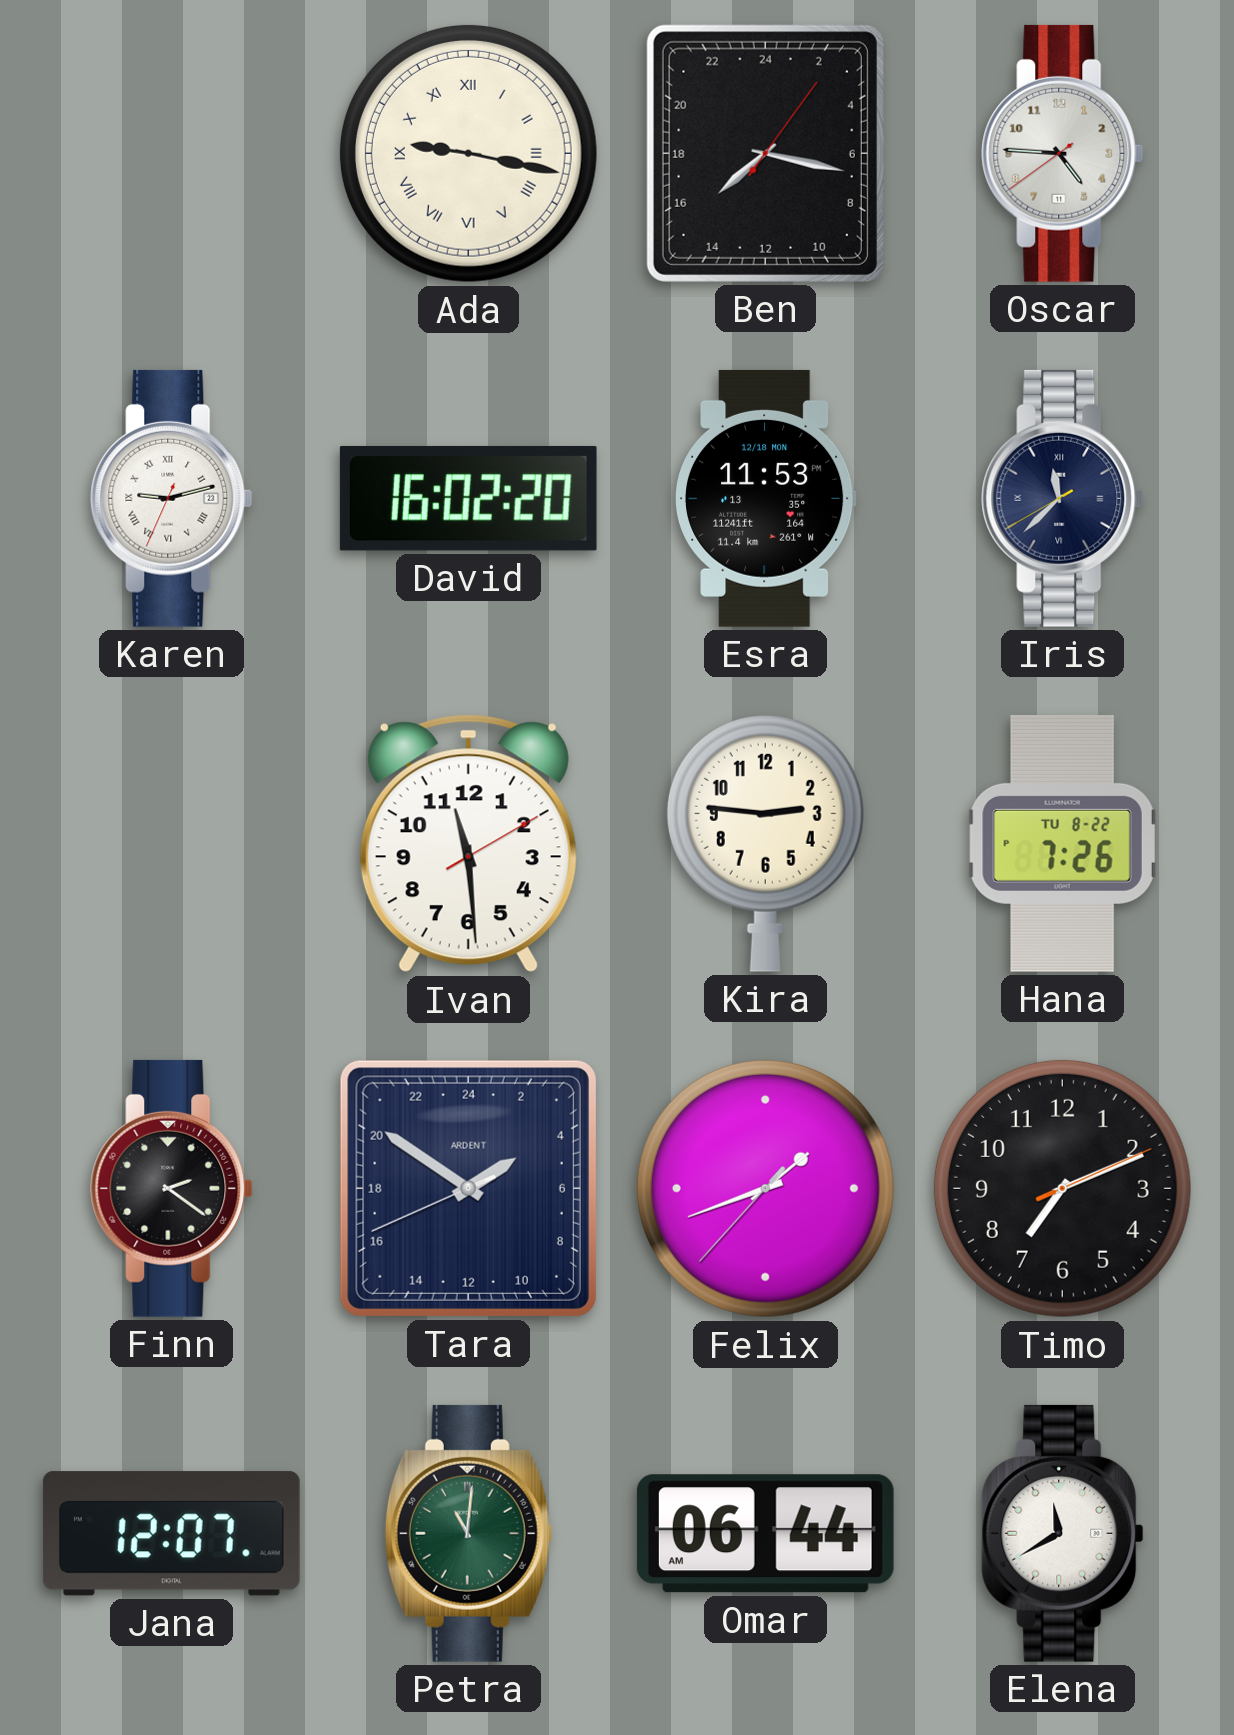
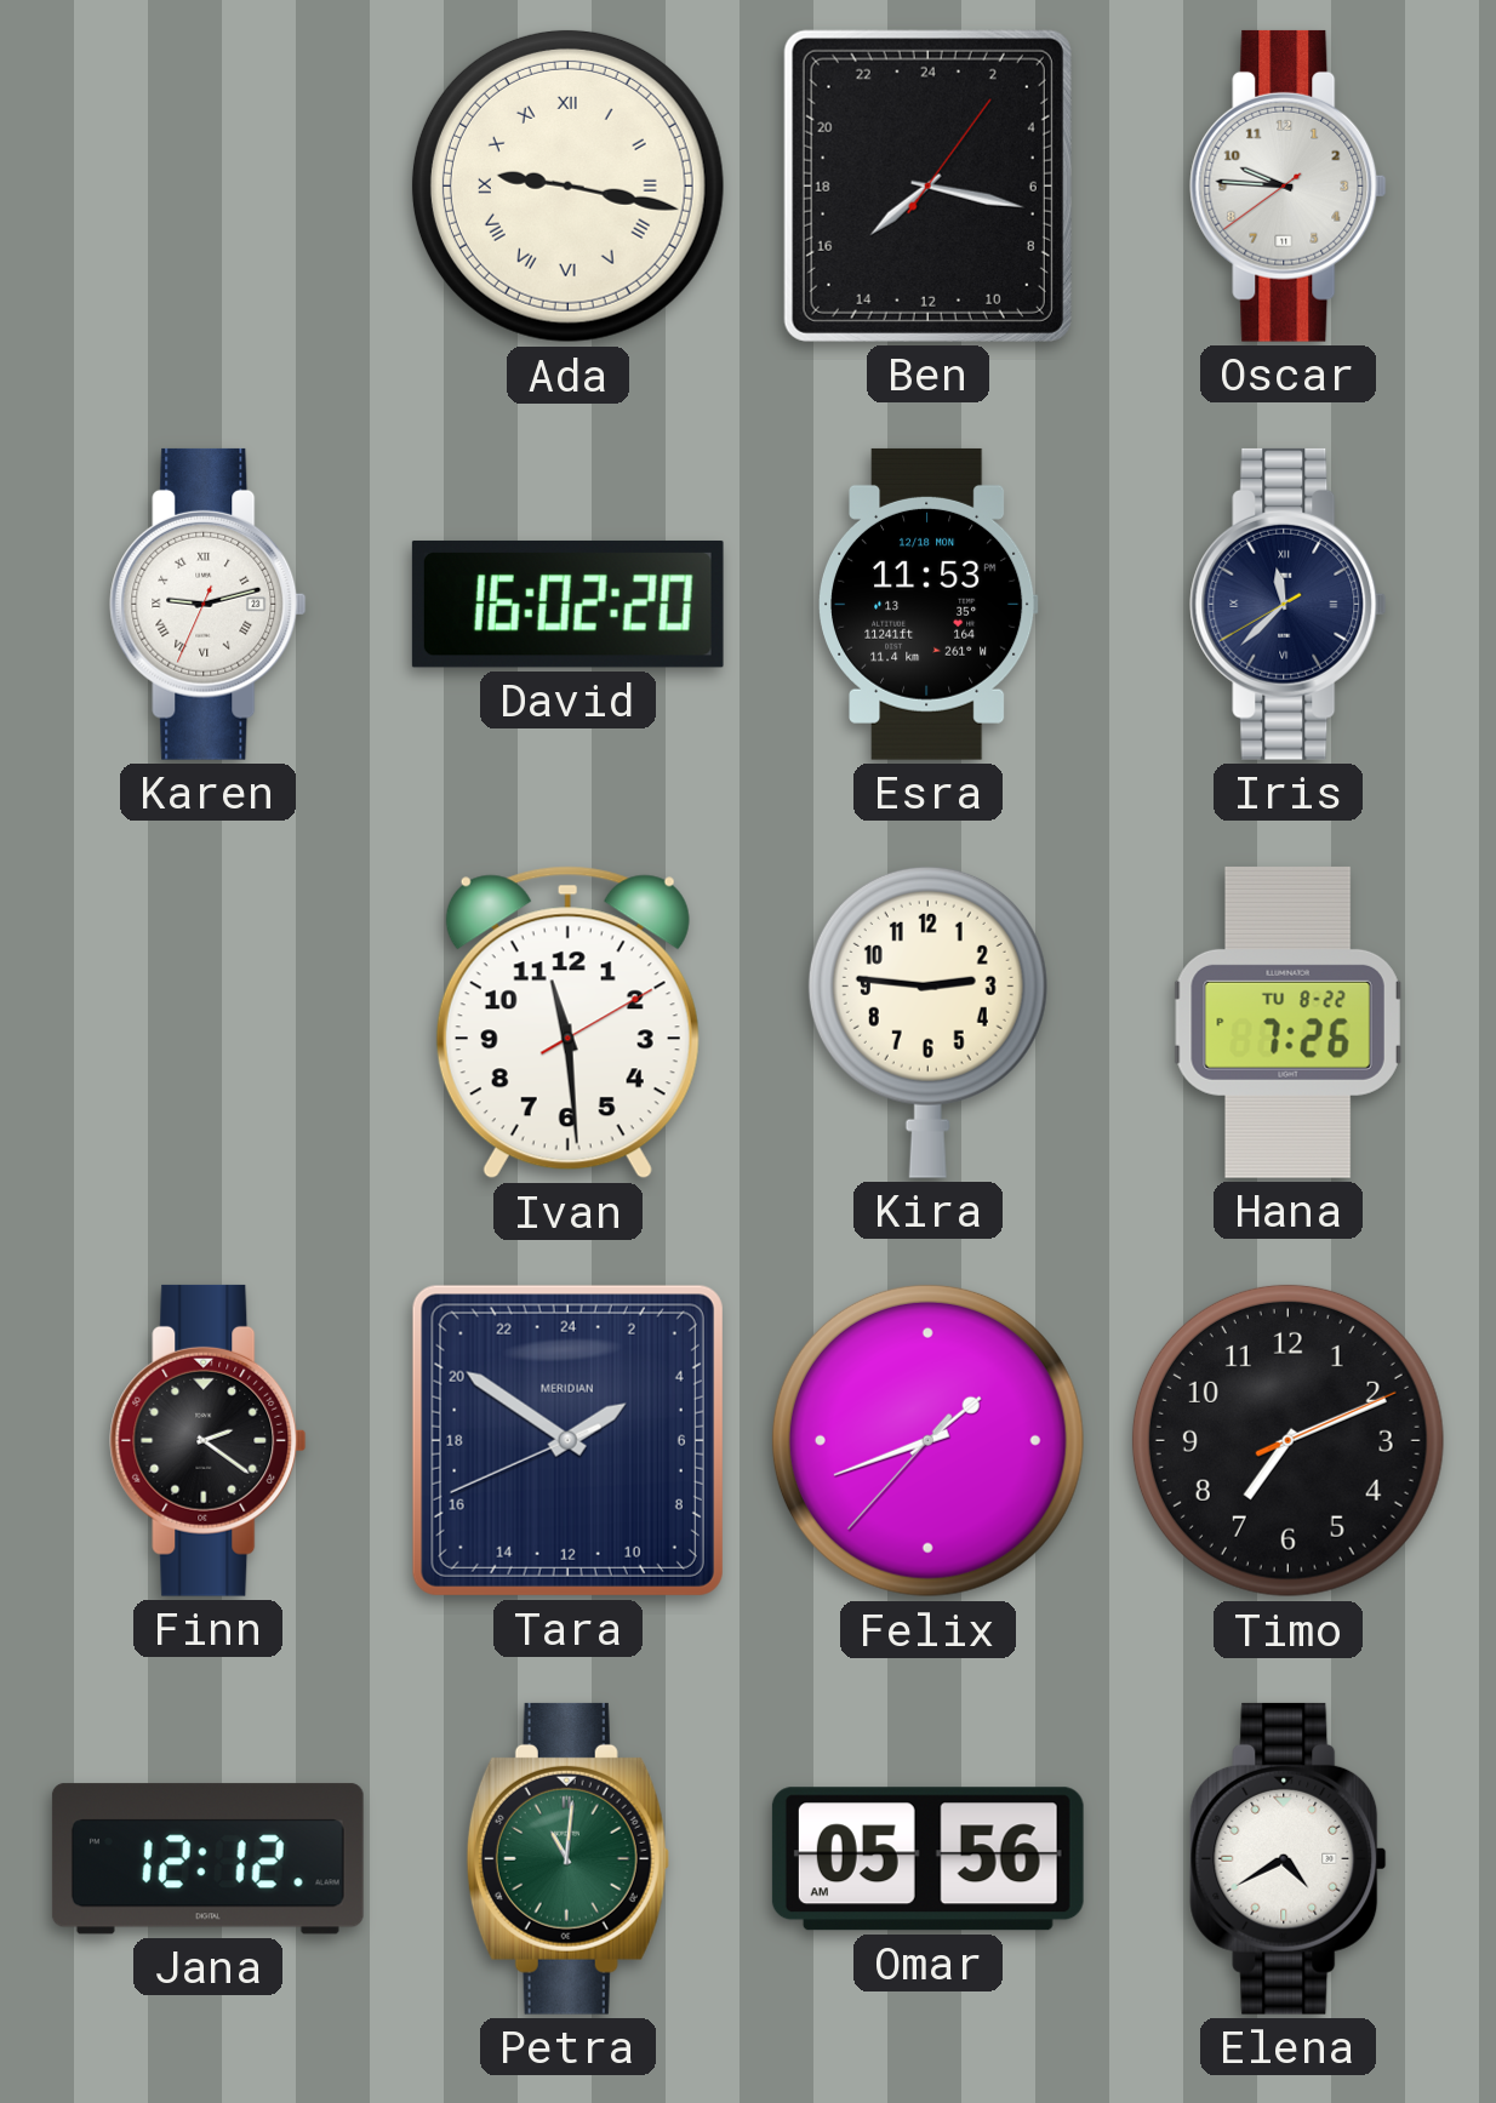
Oscar: 4:45 -> 9:45
Tara brand: ARDENT -> MERIDIAN
Jana: 12:07 -> 12:12
Omar: 06:44 -> 05:56
Elena: 11:40 -> 4:40
